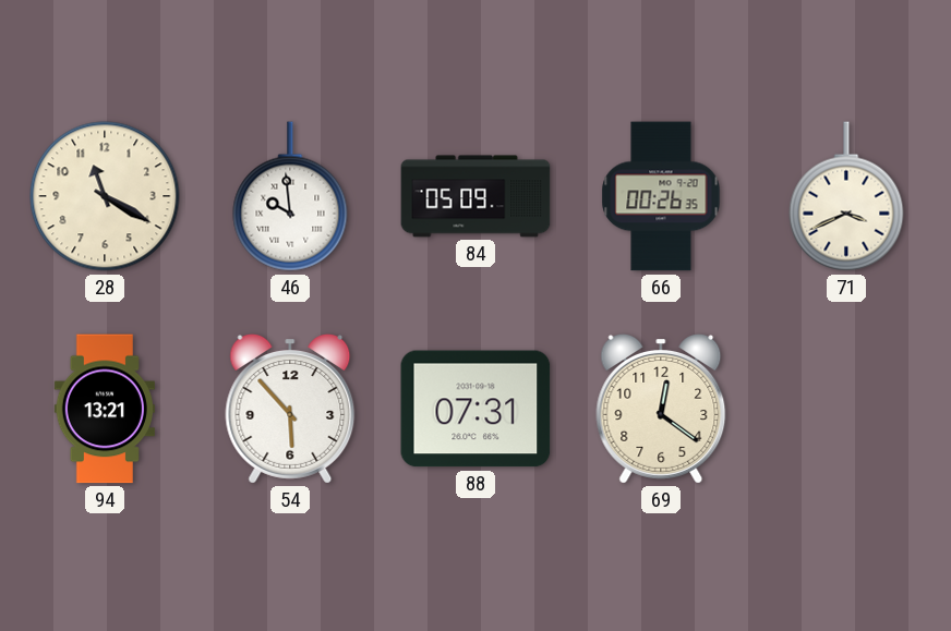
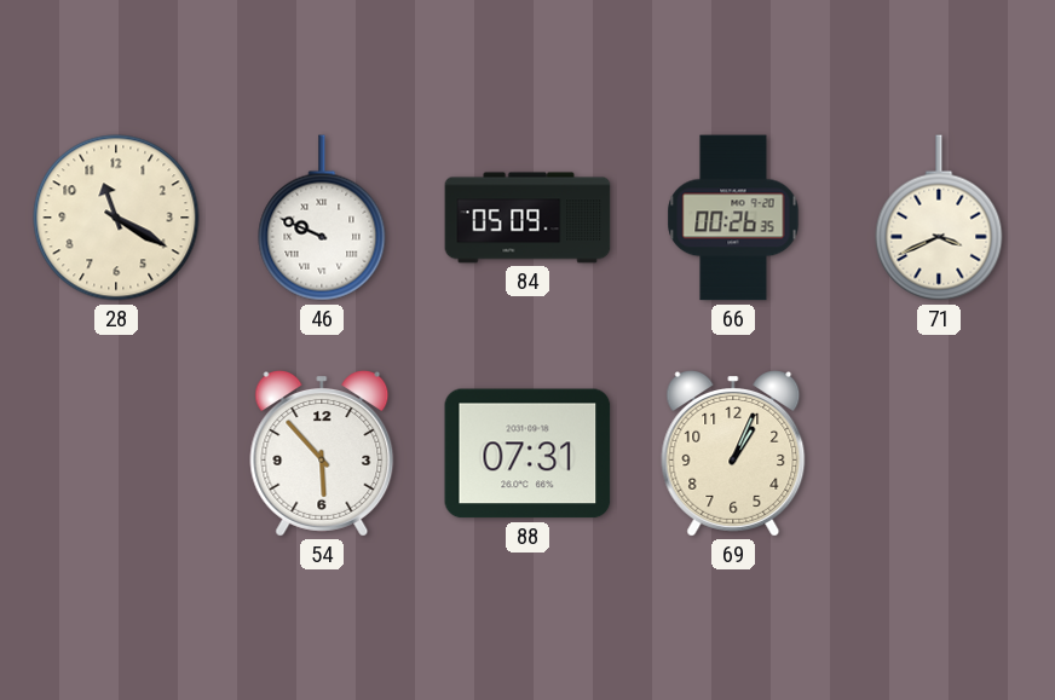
46: 9:59 -> 9:49
94: 13:21 -> none
69: 12:21 -> 1:04
